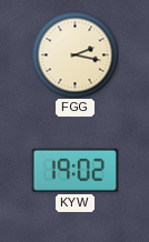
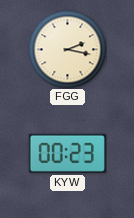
KYW: 19:02 -> 00:23
